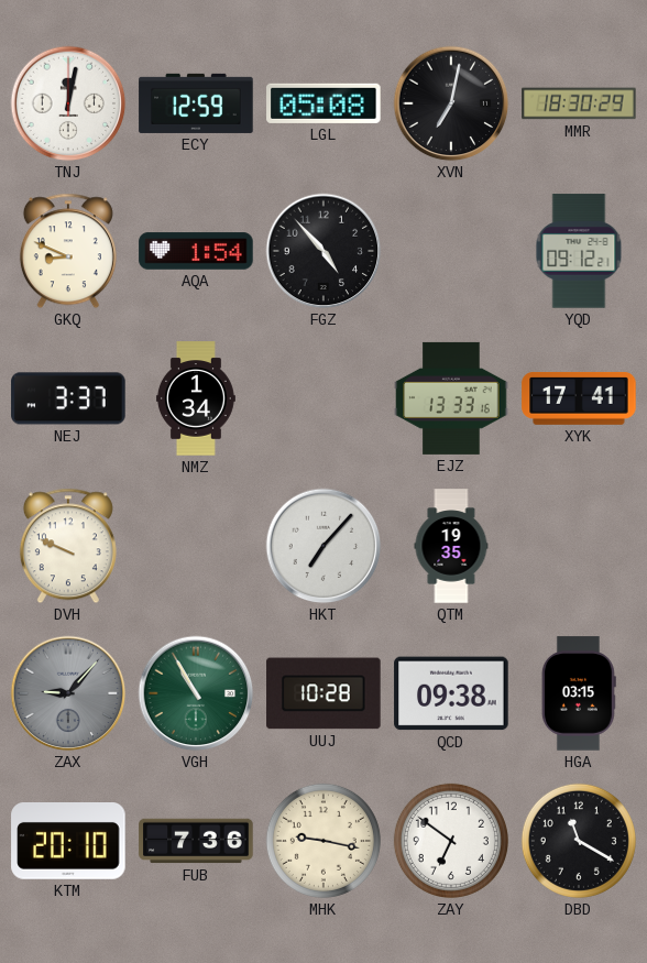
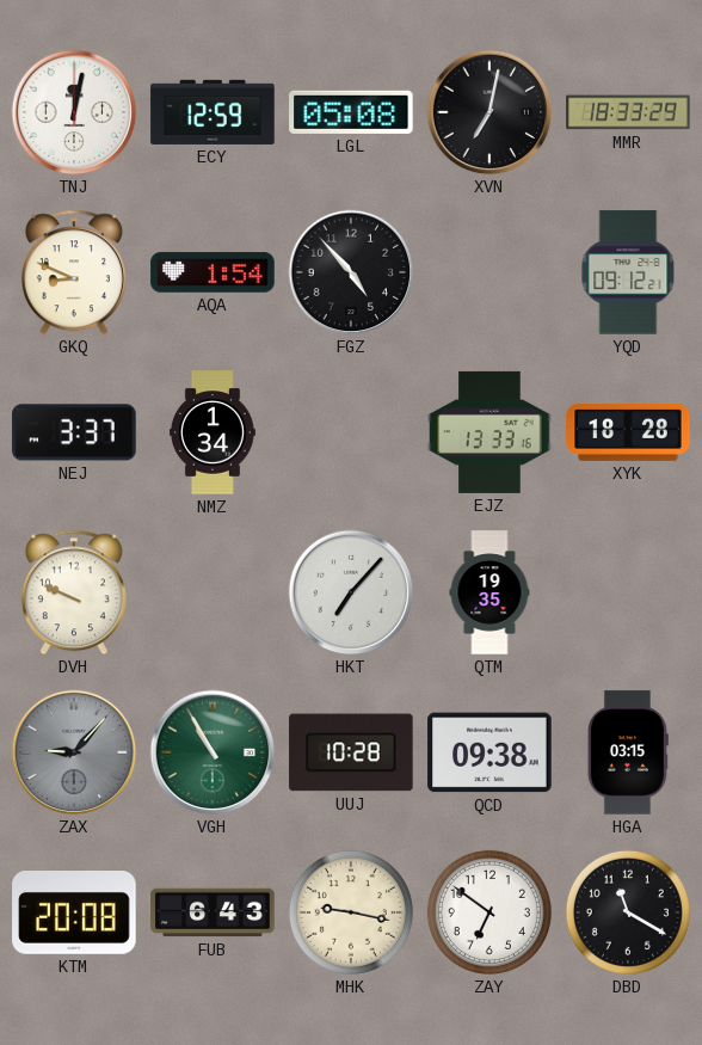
MMR: 18:30 -> 18:33
XYK: 17:41 -> 18:28
KTM: 20:10 -> 20:08
FUB: 7:36 -> 6:43
